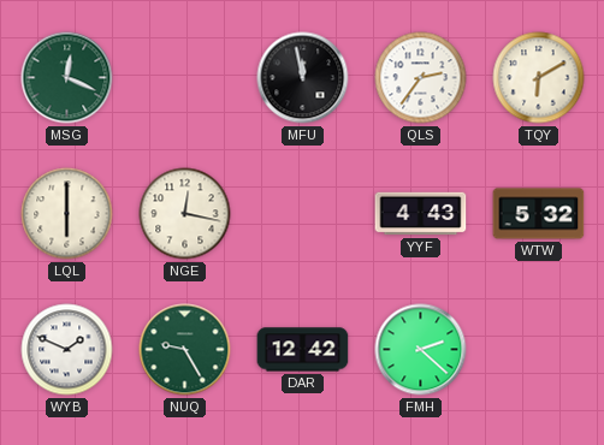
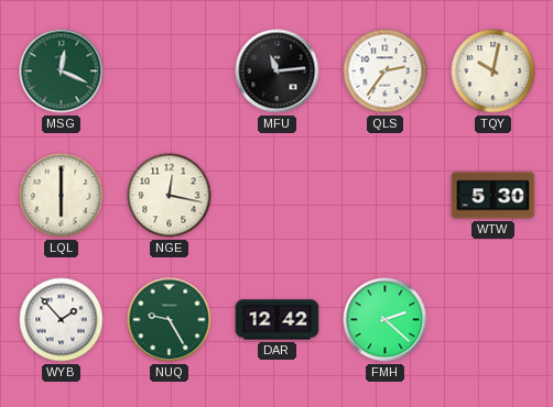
MFU: 11:58 -> 11:14
TQY: 6:10 -> 10:02
YYF: 4:43 -> none
WTW: 5:32 -> 5:30
WYB: 1:49 -> 1:53
